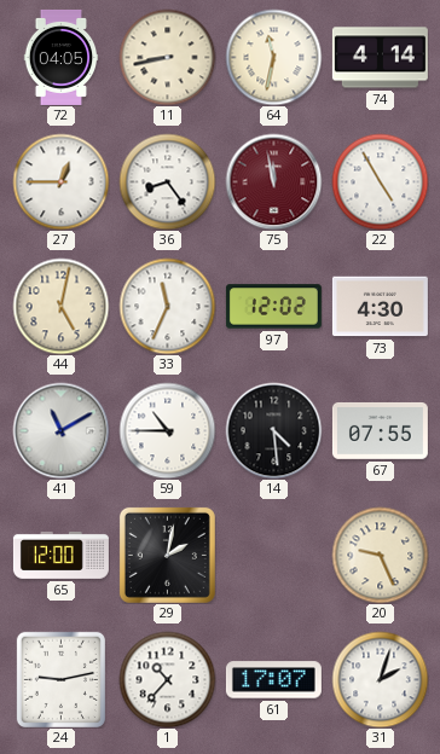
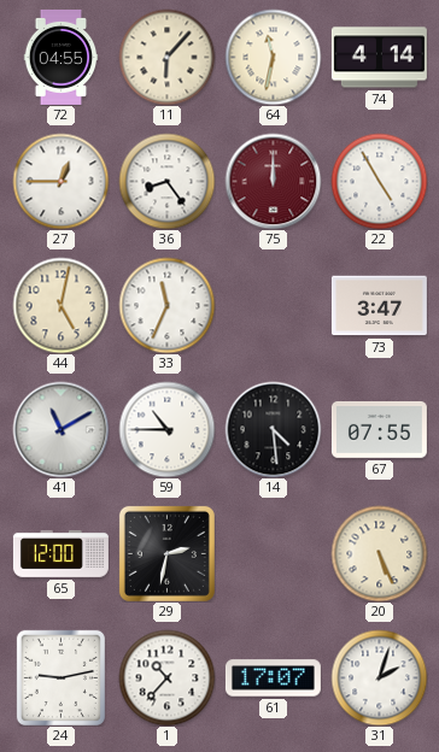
72: 04:05 -> 04:55
11: 8:43 -> 6:07
75: 11:58 -> 12:00
97: 12:02 -> none
73: 4:30 -> 3:47
29: 2:02 -> 2:32
20: 9:26 -> 5:26
